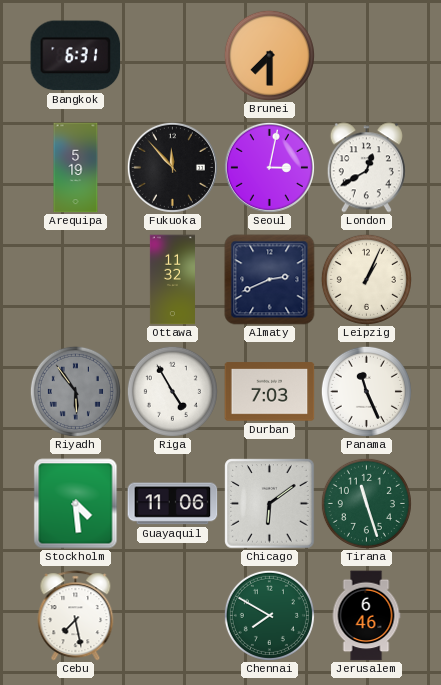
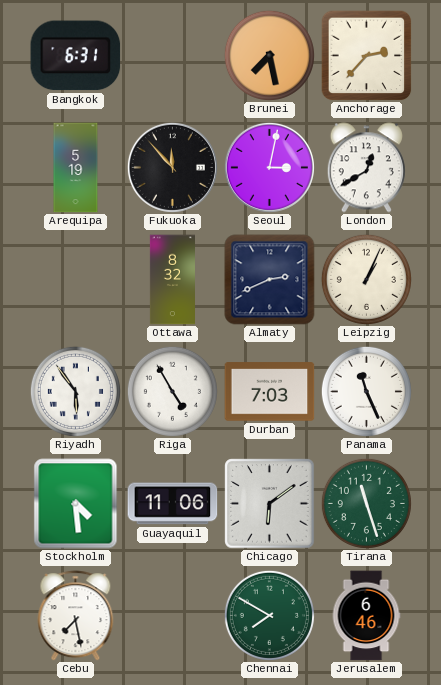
Brunei: 7:30 -> 7:28
Anchorage: none -> 2:37
Ottawa: 11:32 -> 8:32
Riyadh dial: grey -> white
